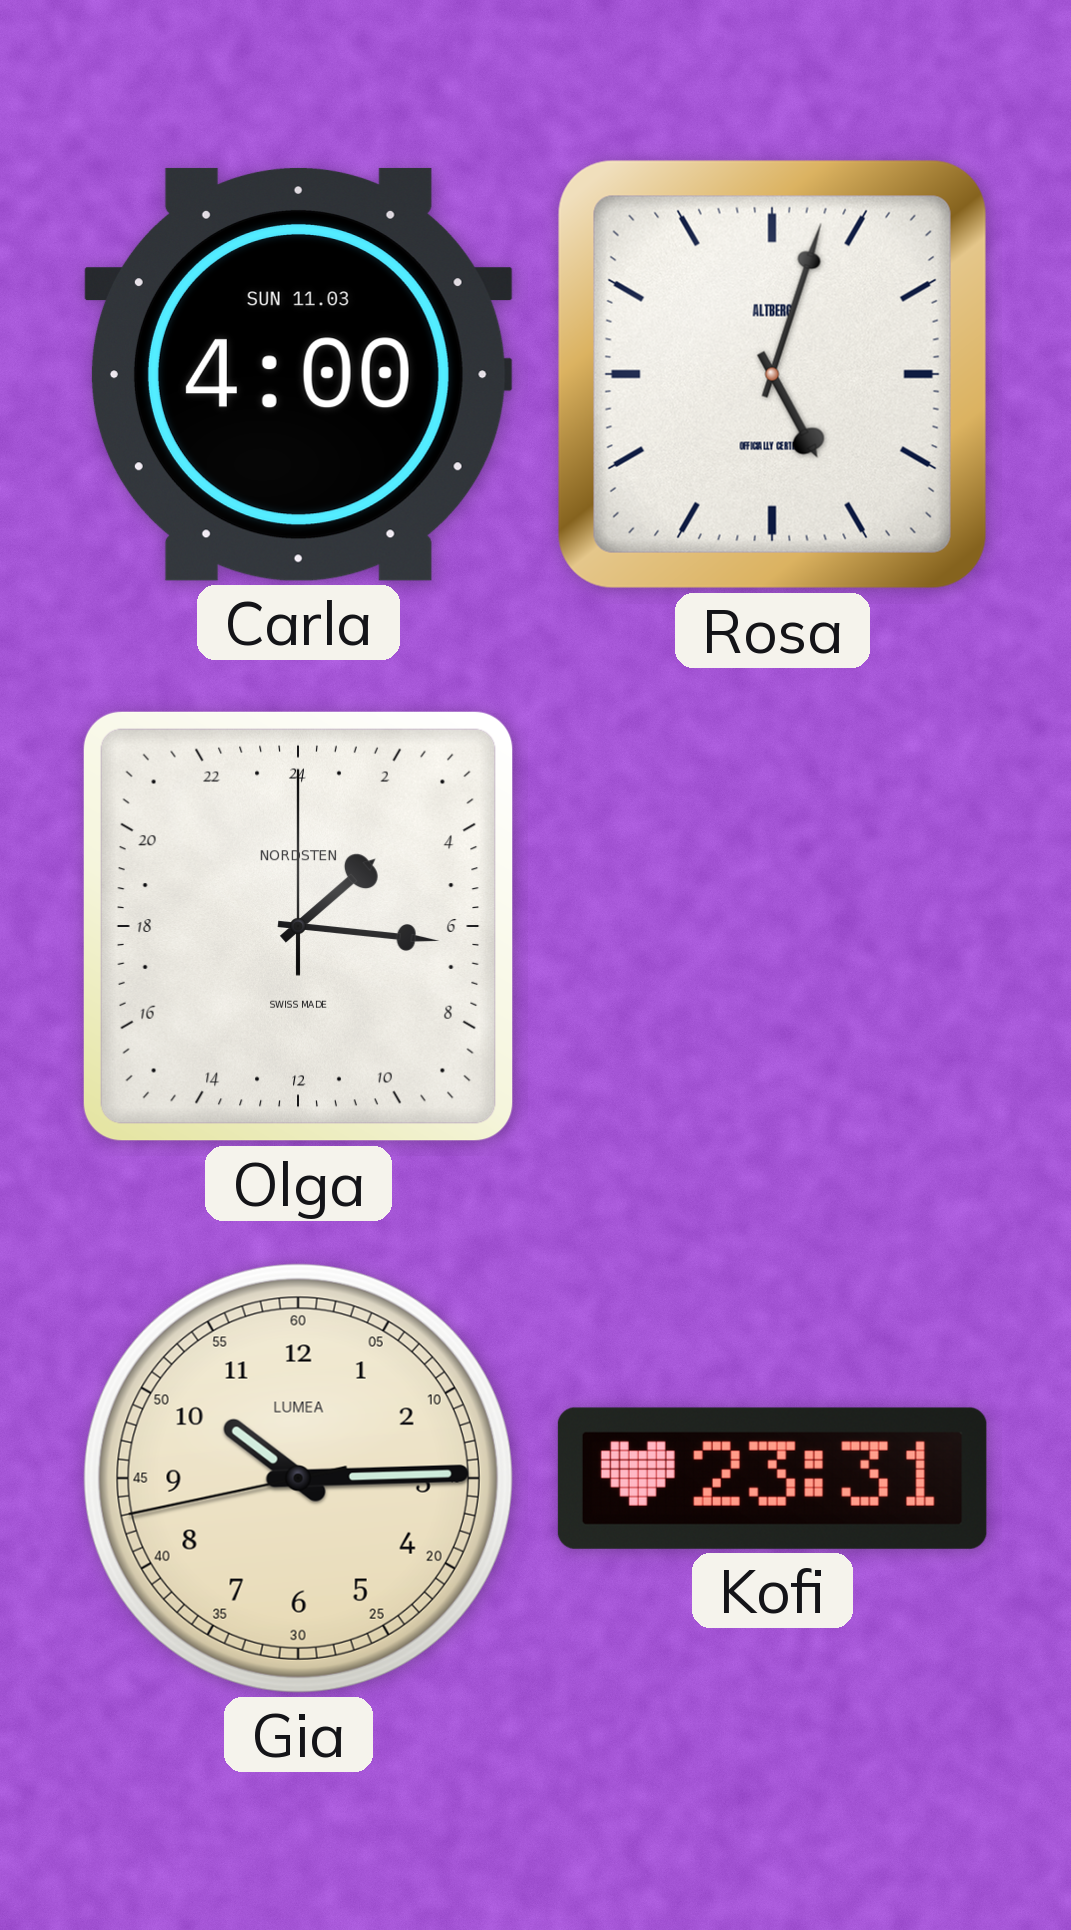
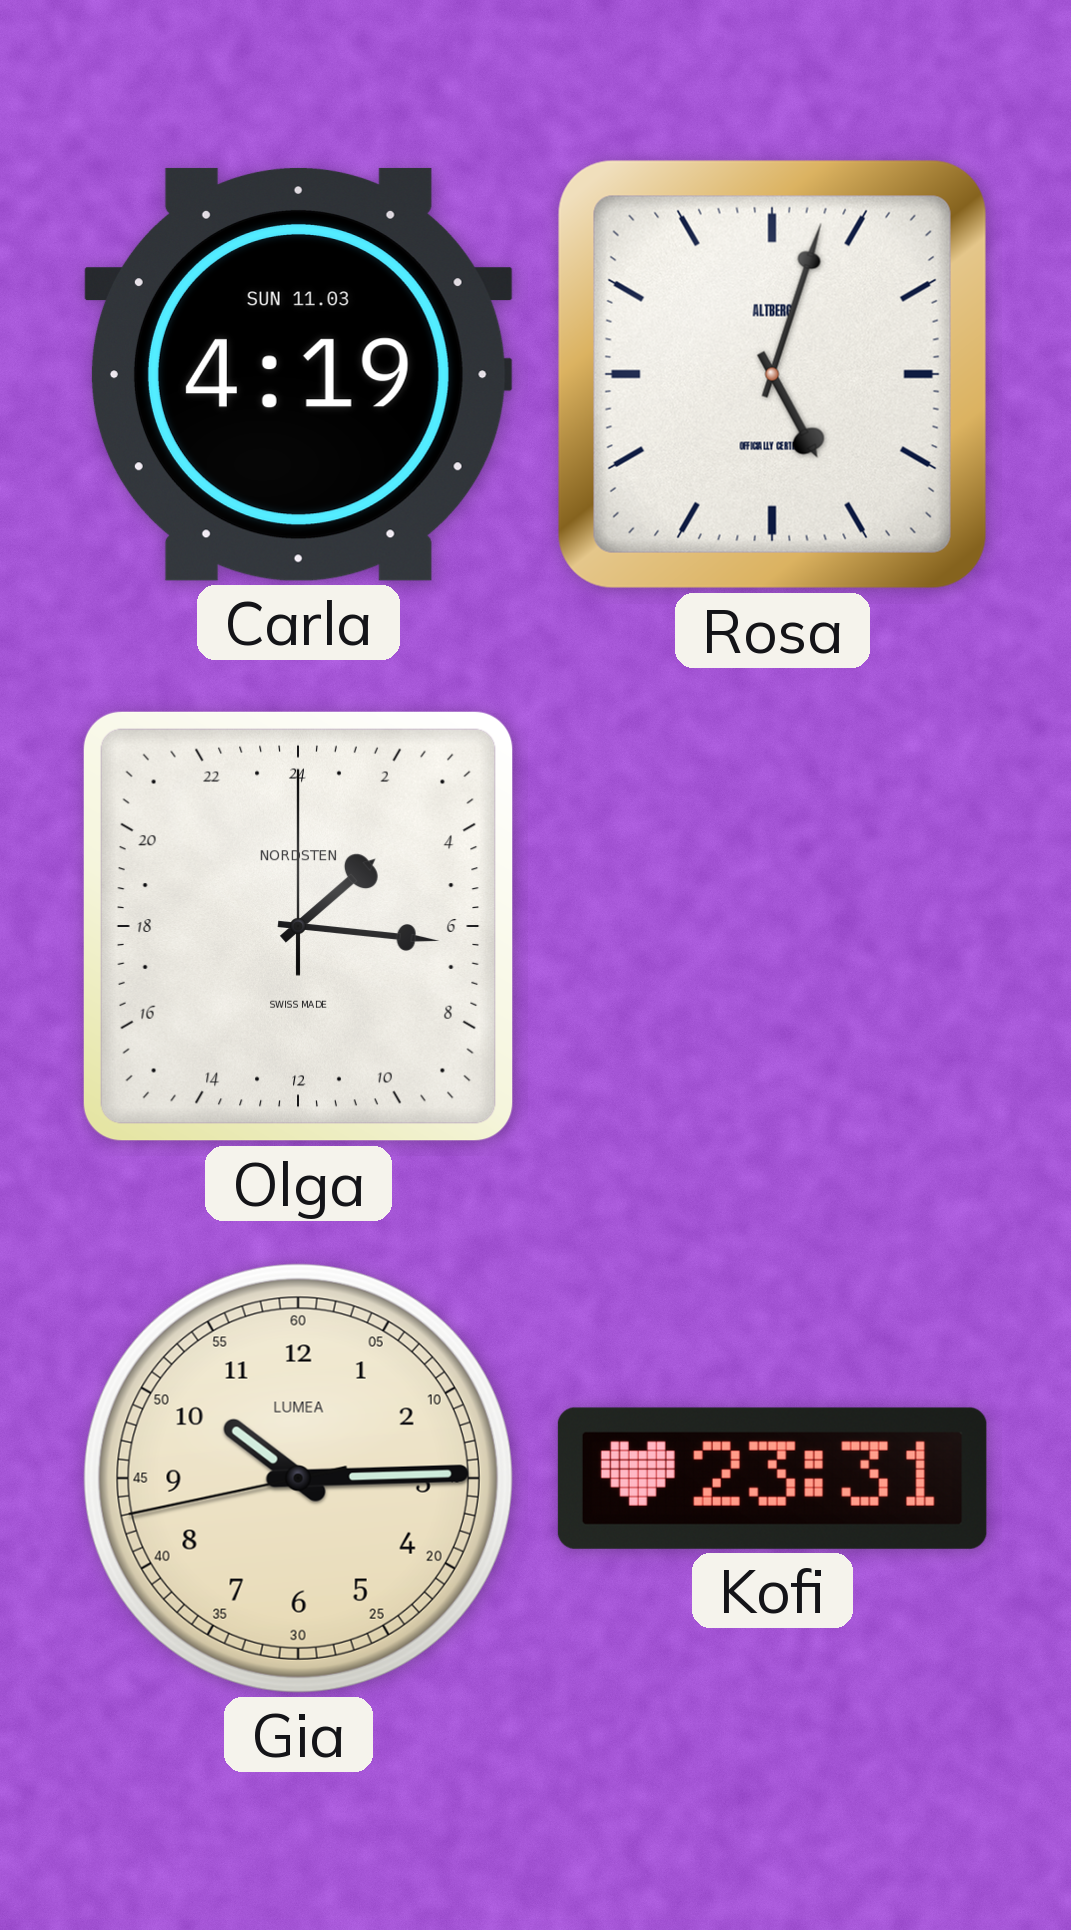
Carla: 4:00 -> 4:19
